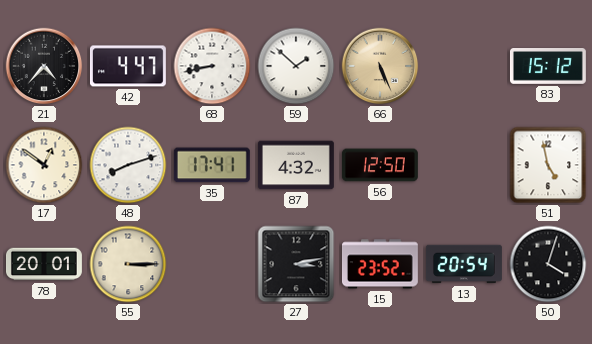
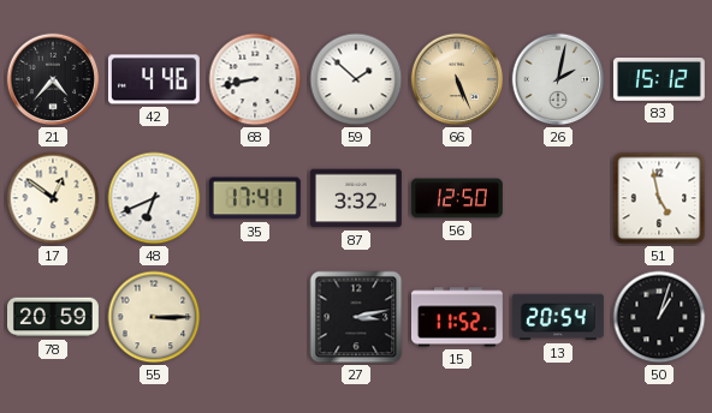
42: 4:47 -> 4:46
26: none -> 2:02
48: 8:12 -> 6:41
87: 4:32 -> 3:32
78: 20:01 -> 20:59
15: 23:52 -> 11:52
50: 4:03 -> 1:03
